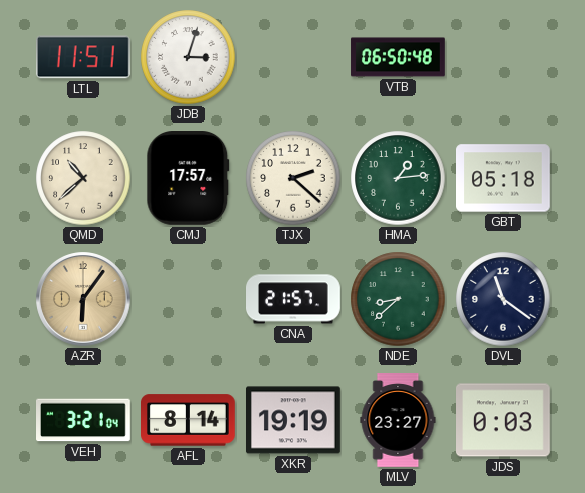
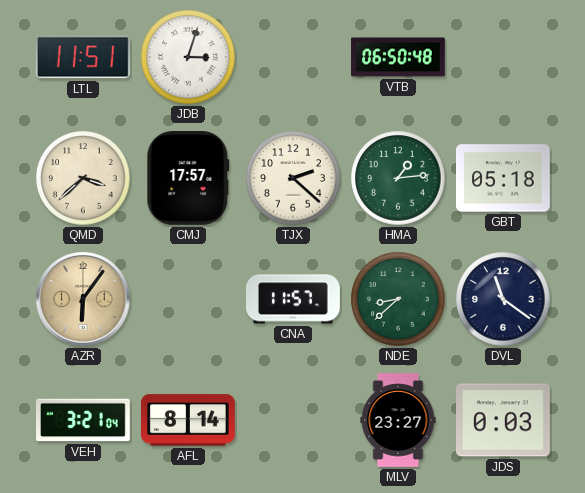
QMD: 10:38 -> 3:38
CNA: 21:57 -> 11:57
XKR: 19:19 -> none
